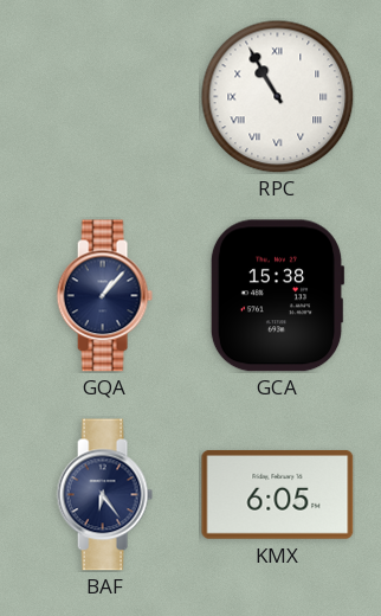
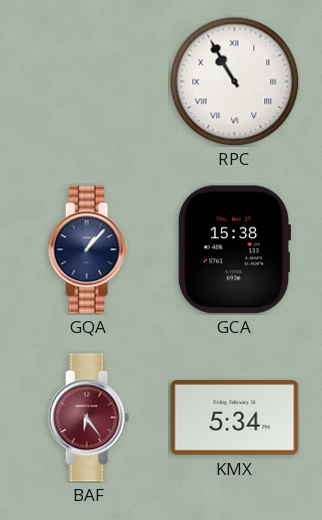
BAF dial: navy -> burgundy
KMX: 6:05 -> 5:34
